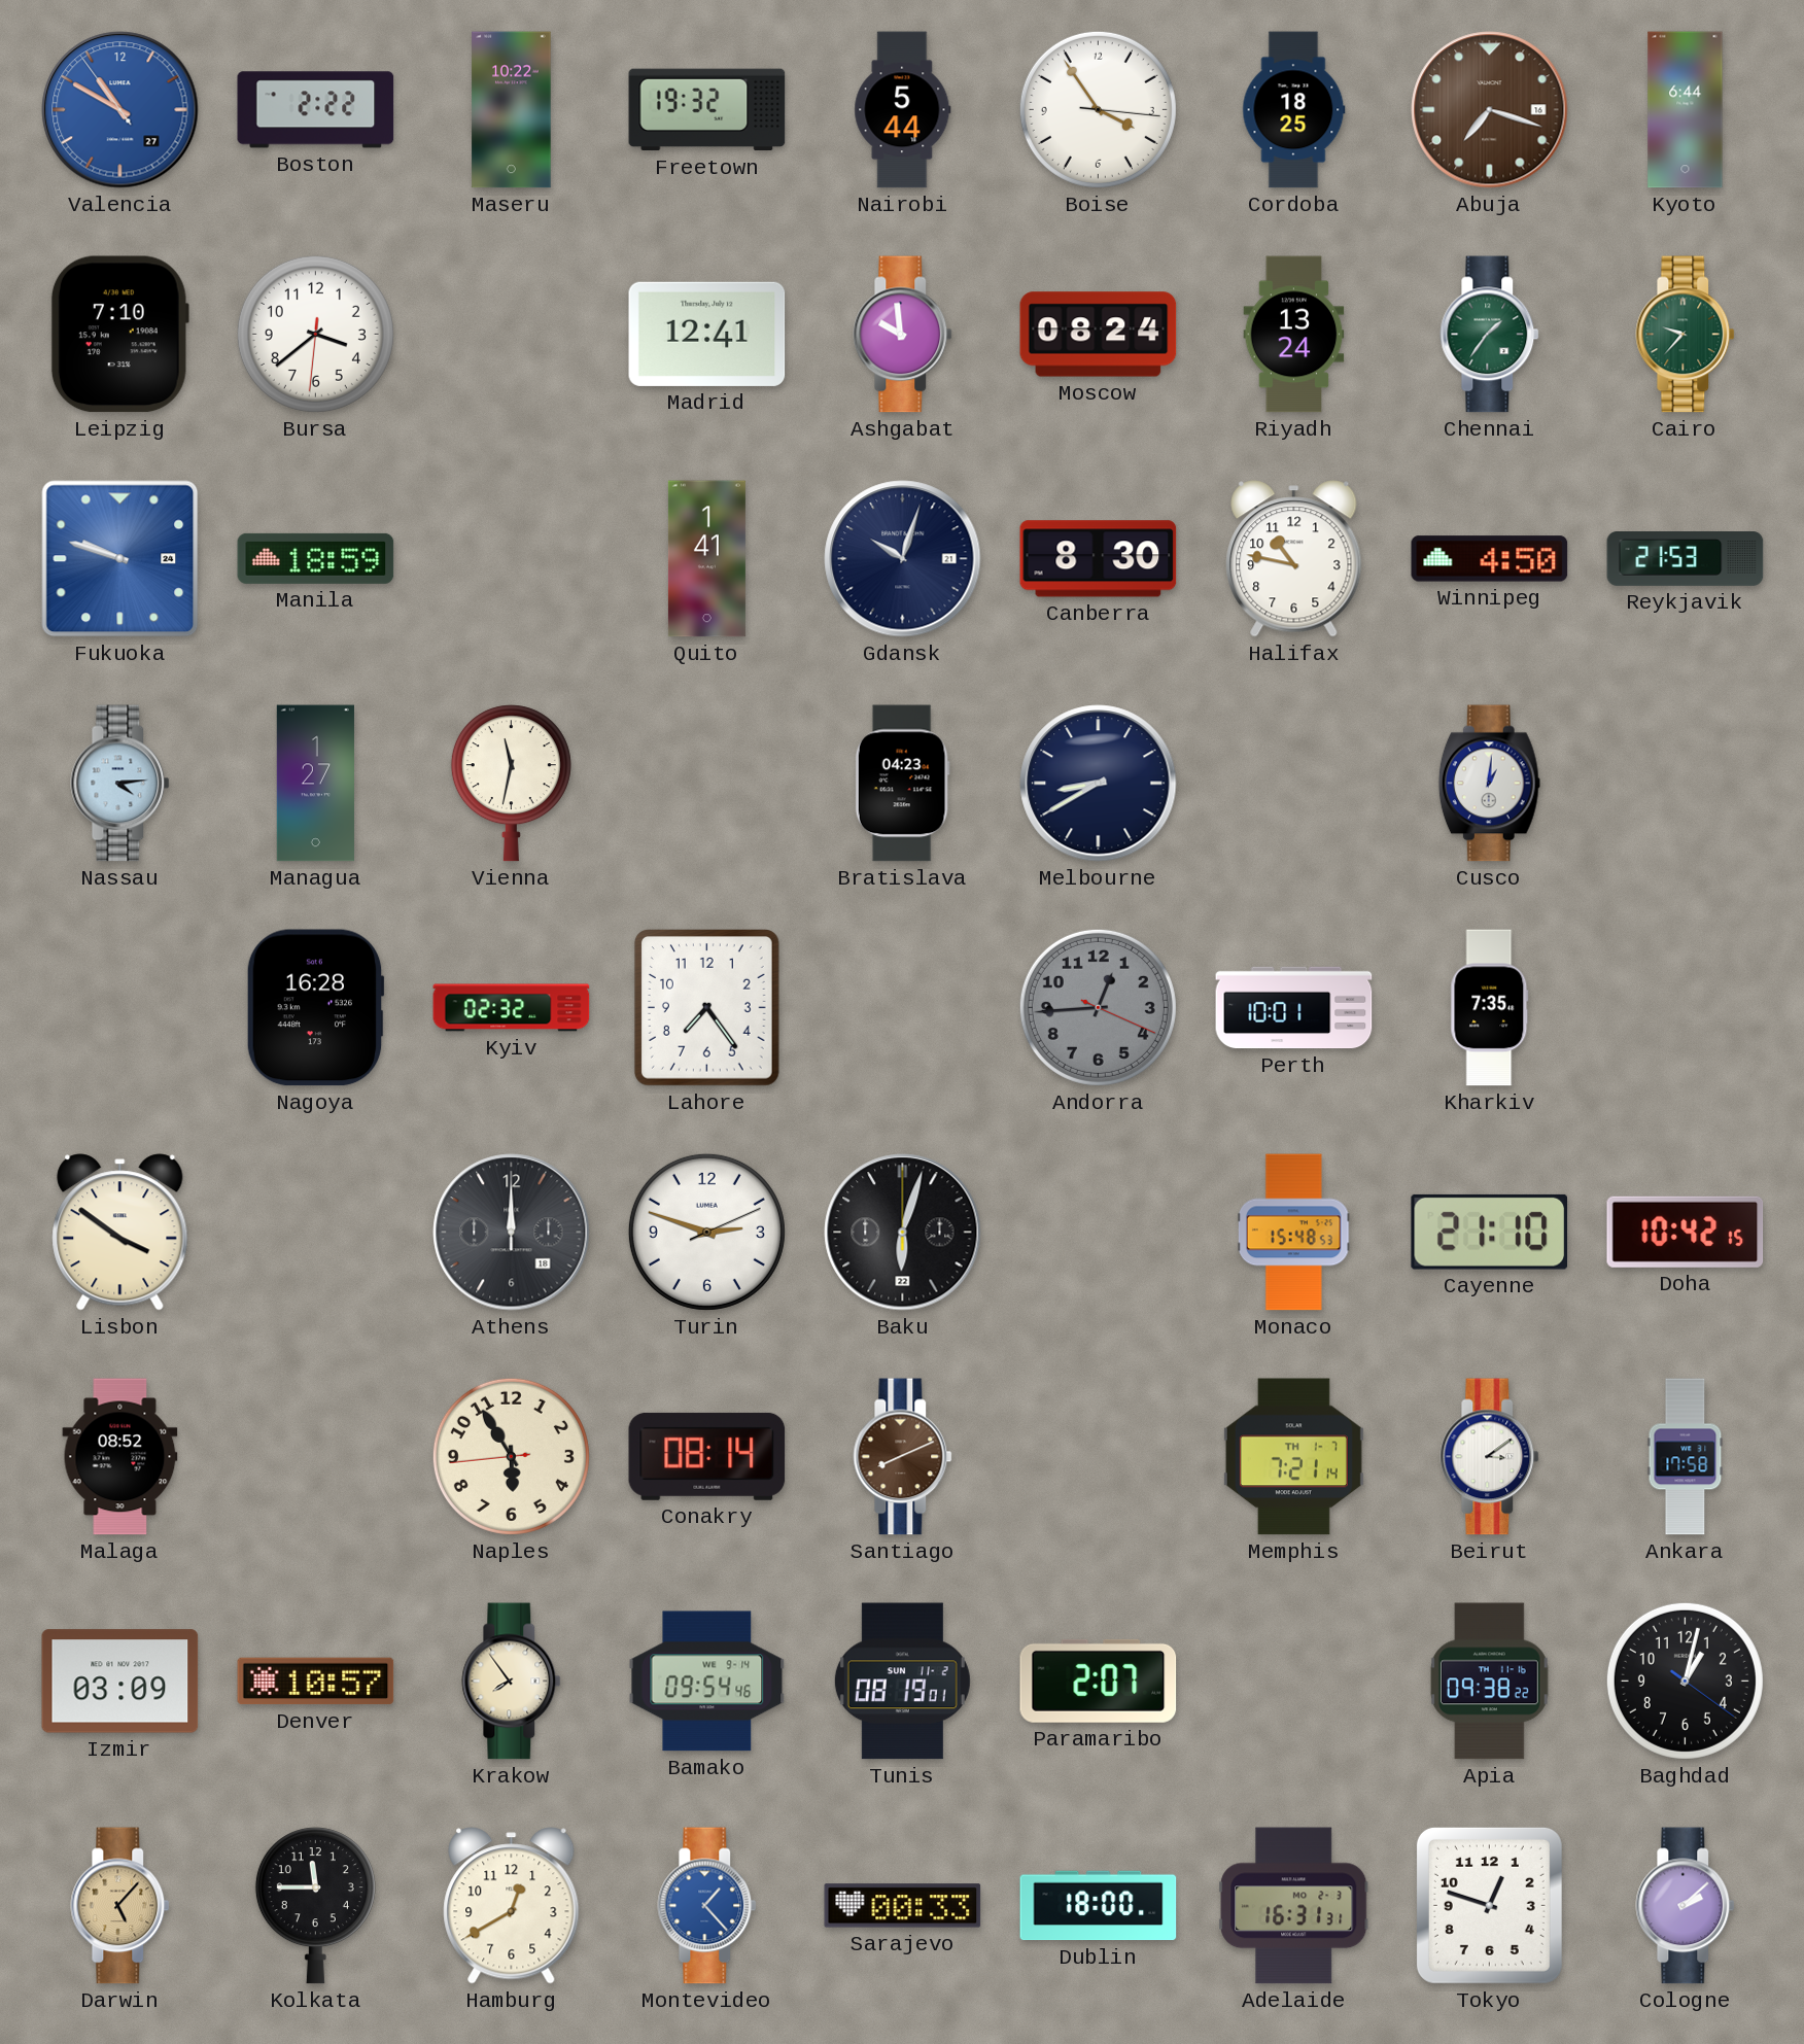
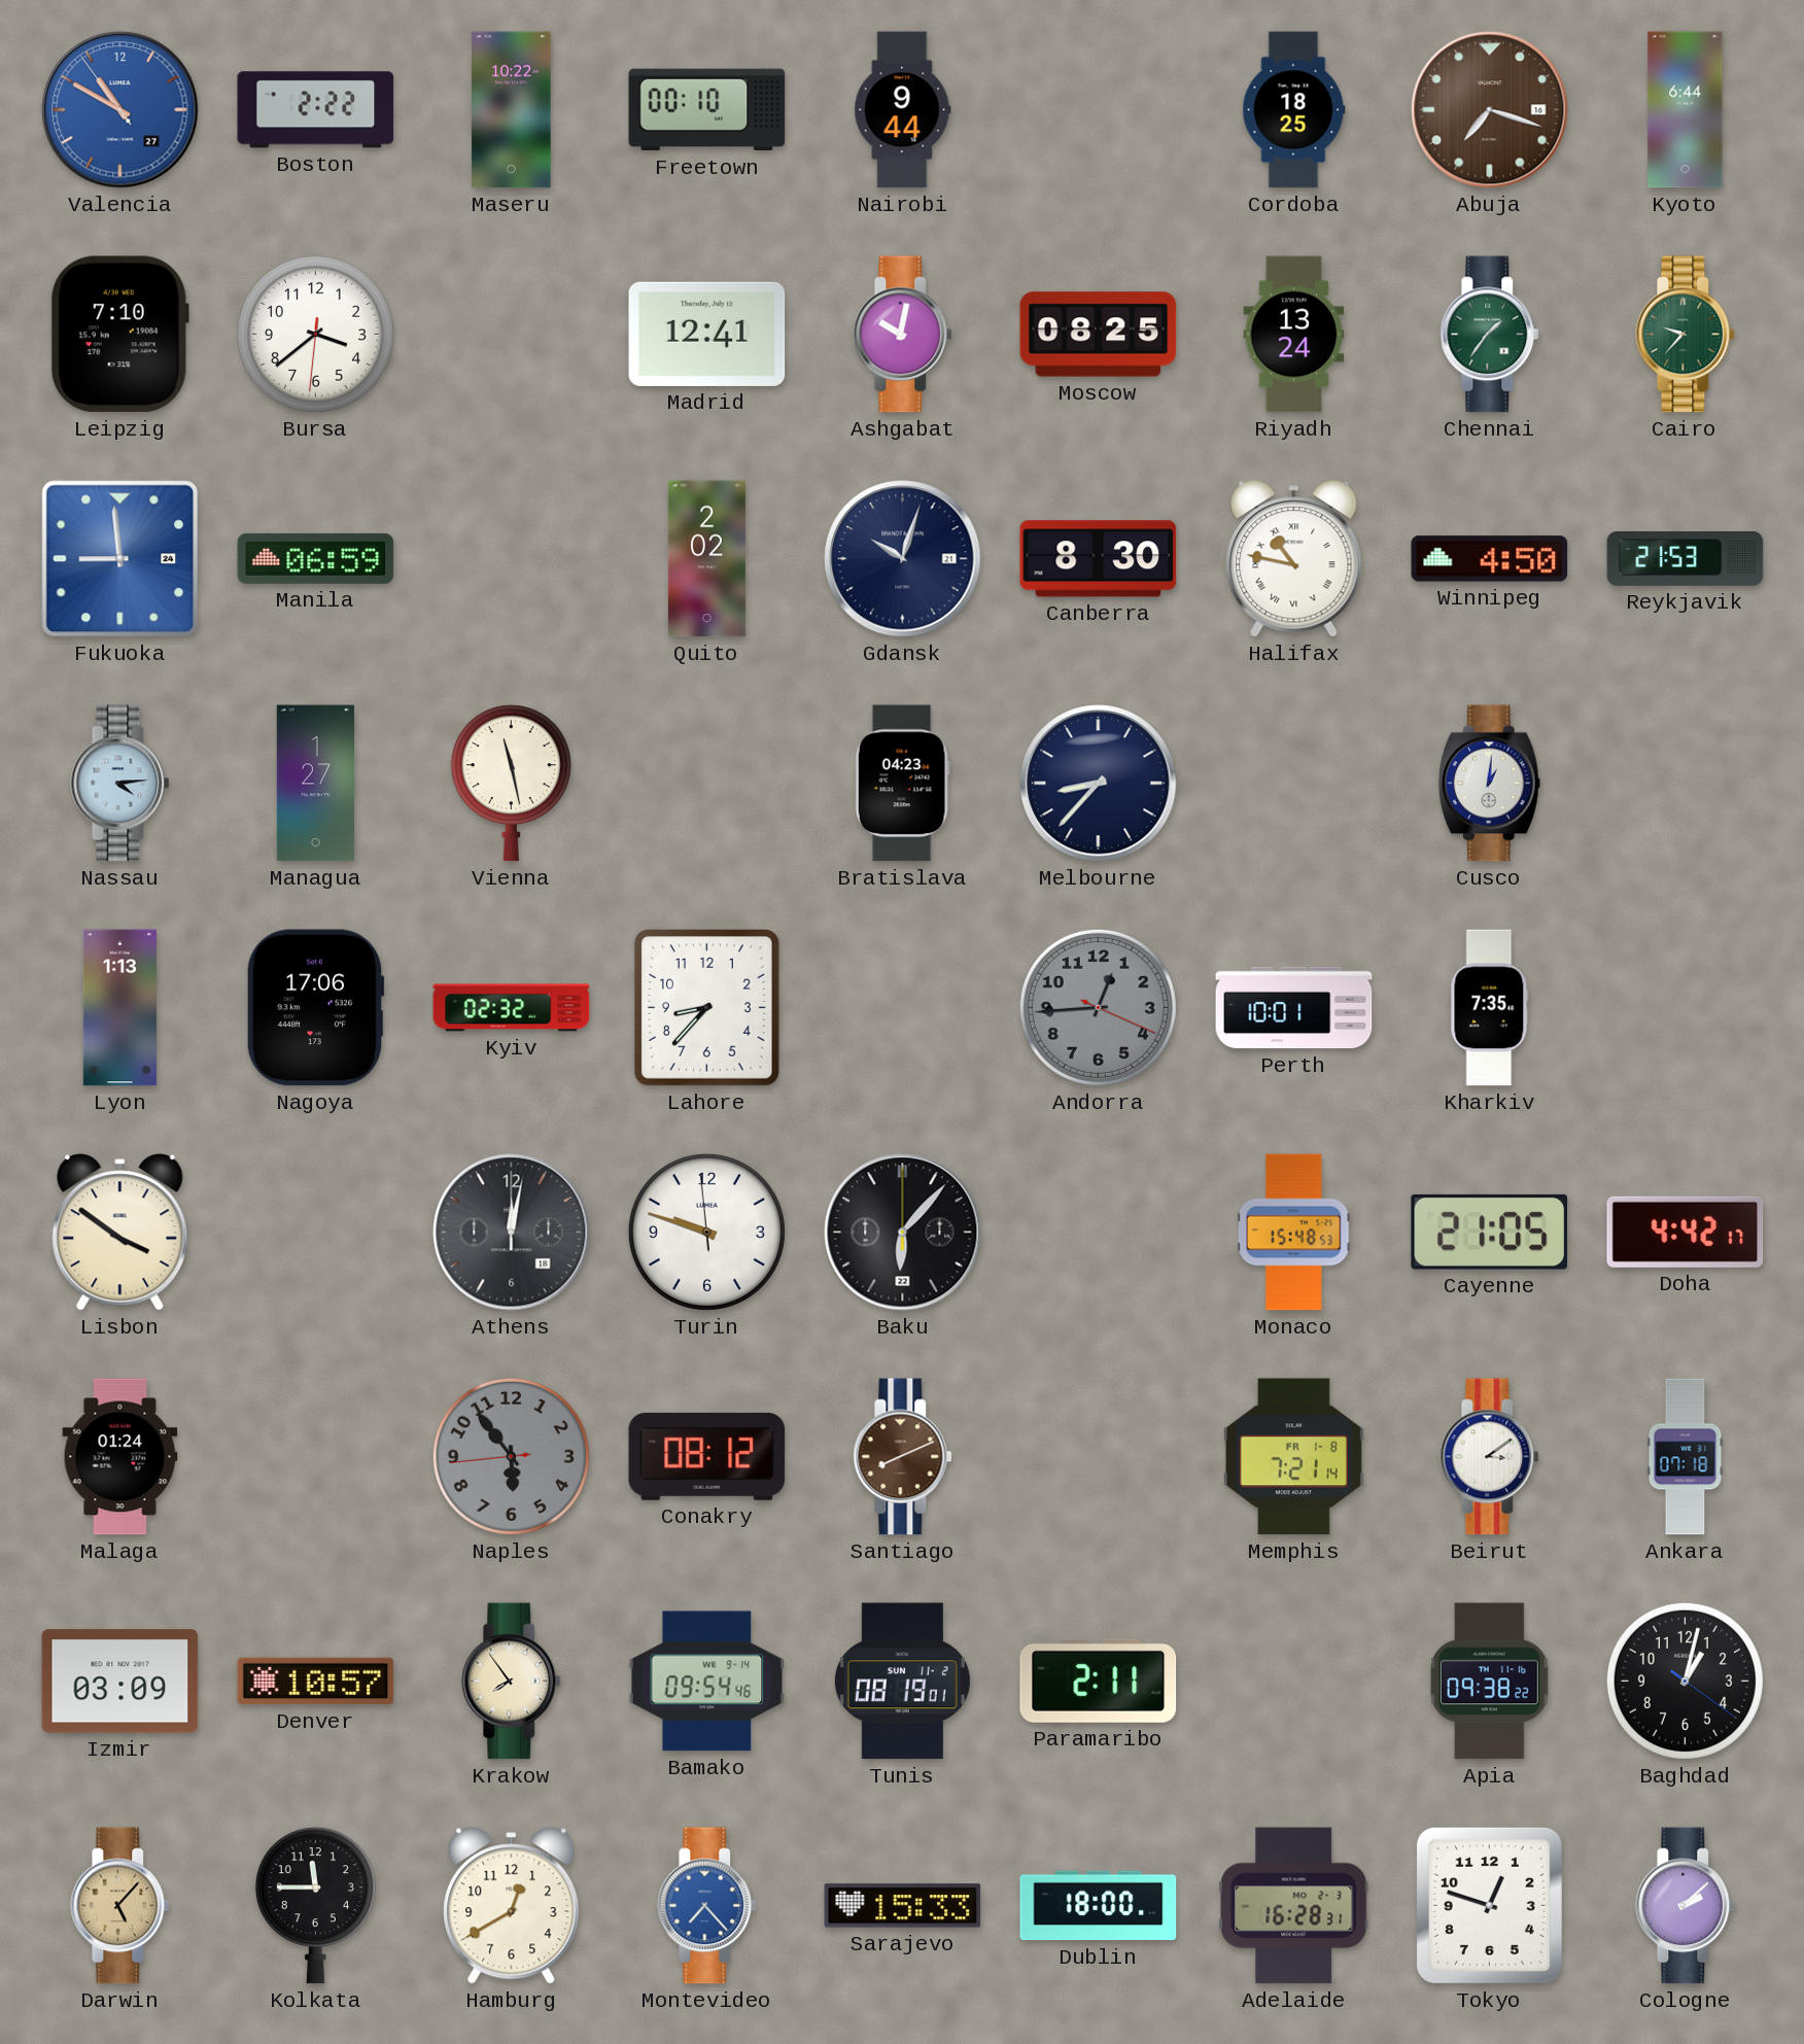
Freetown: 19:32 -> 00:10
Nairobi: 5:44 -> 9:44
Boise: 3:54 -> none
Ashgabat: 9:59 -> 10:02
Moscow: 08:24 -> 08:25
Fukuoka: 9:48 -> 8:59
Manila: 18:59 -> 06:59
Quito: 1:41 -> 2:02
Halifax numerals: Arabic -> Roman
Vienna: 11:32 -> 11:28
Melbourne: 8:40 -> 8:37
Lyon: none -> 1:13
Nagoya: 16:28 -> 17:06
Lahore: 7:24 -> 8:37
Athens: 12:00 -> 12:02
Turin: 2:48 -> 9:47
Baku: 6:03 -> 6:07
Cayenne: 21:10 -> 21:05
Doha: 10:42 -> 4:42
Malaga: 08:52 -> 01:24
Naples: 5:54 -> 5:53
Naples dial: cream -> grey
Conakry: 08:14 -> 08:12
Memphis date: TH 1-7 -> FR 1-8
Ankara: 17:58 -> 07:18
Paramaribo: 2:07 -> 2:11
Montevideo: 1:23 -> 7:23
Sarajevo: 00:33 -> 15:33
Adelaide: 16:31 -> 16:28
